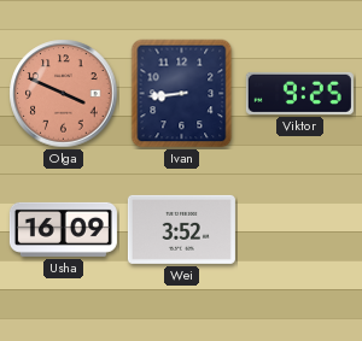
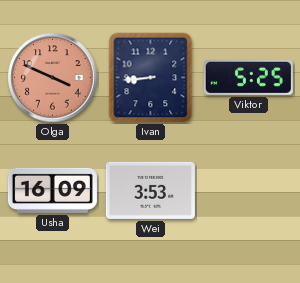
Viktor: 9:25 -> 5:25
Wei: 3:52 -> 3:53
